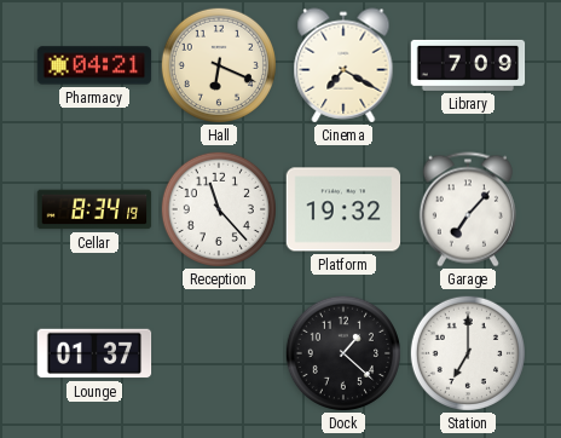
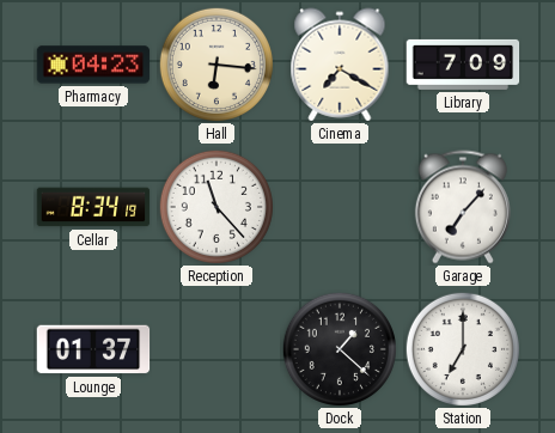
Pharmacy: 04:21 -> 04:23
Hall: 6:19 -> 6:16
Platform: 19:32 -> none
